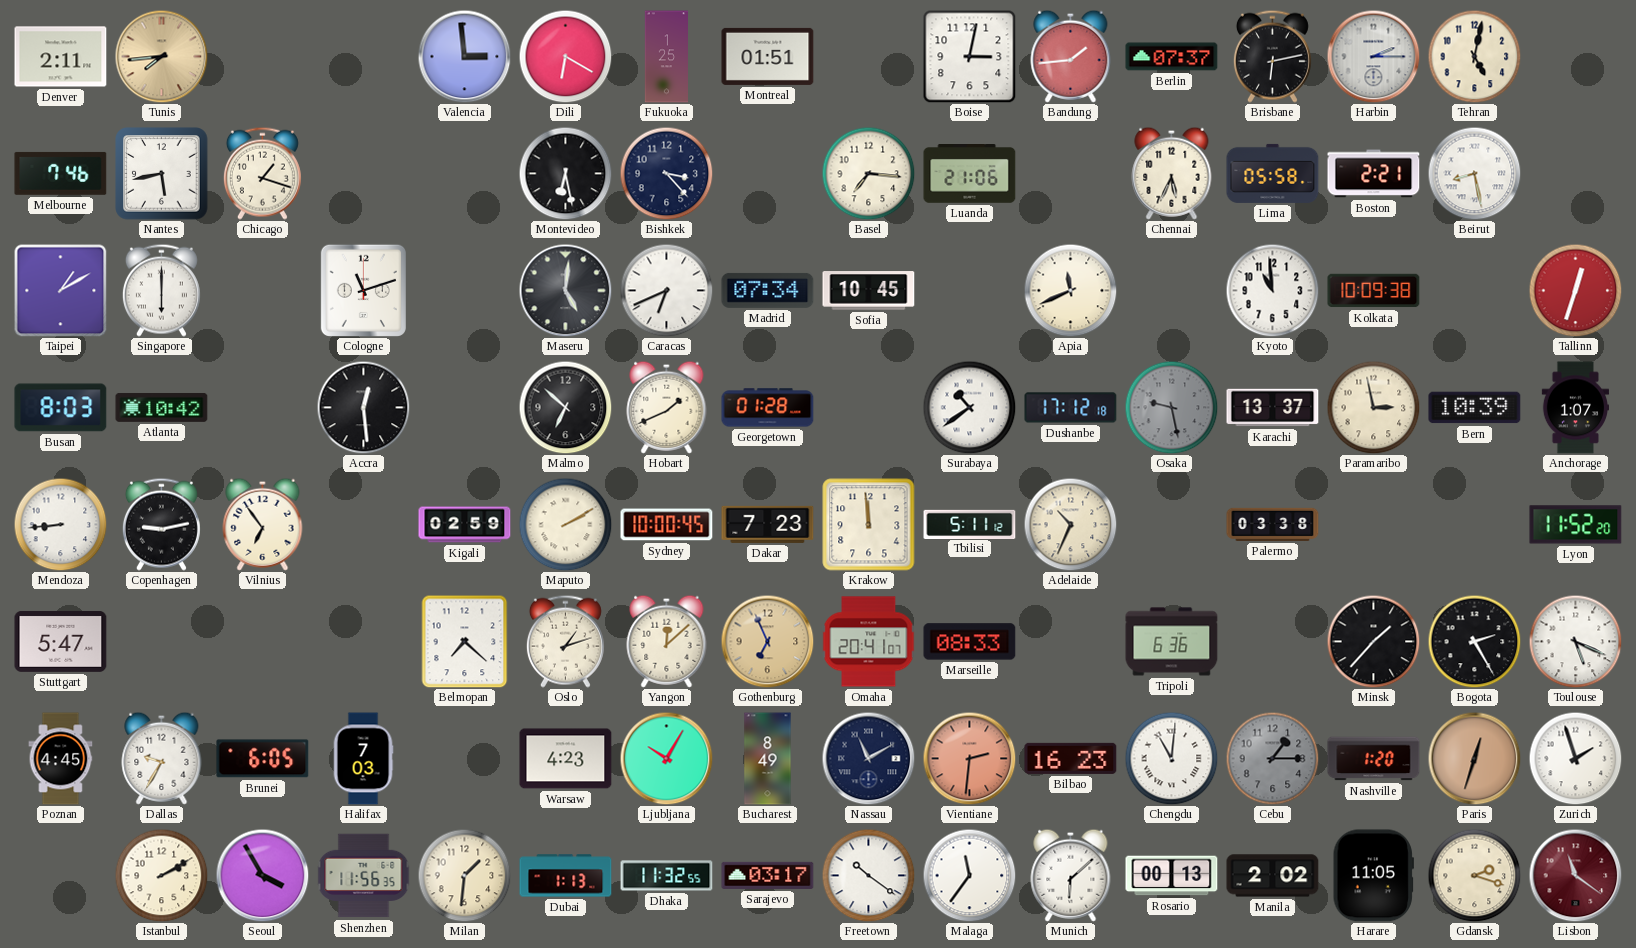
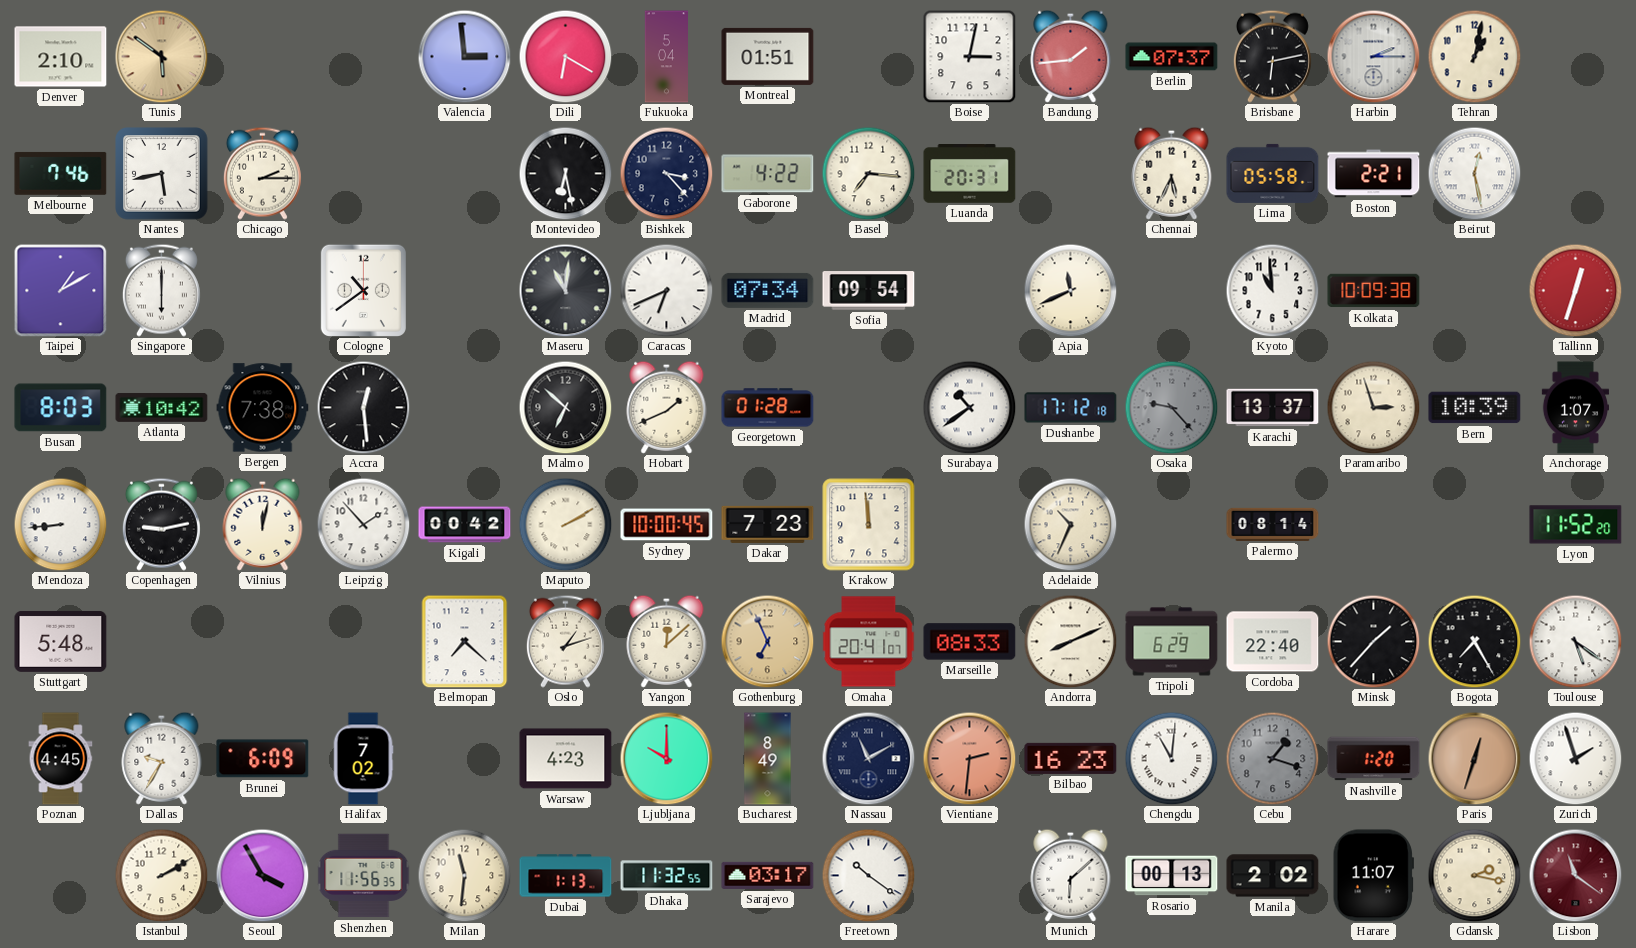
Denver: 2:11 -> 2:10
Tunis: 7:44 -> 5:51
Fukuoka: 1:25 -> 5:04
Tehran: 5:02 -> 1:02
Chicago: 1:18 -> 2:15
Gaborone: none -> 4:22
Luanda: 21:06 -> 20:31
Beirut: 8:28 -> 12:28
Cologne: 11:12 -> 10:39
Maseru: 5:01 -> 11:01
Sofia: 10:45 -> 09:54
Bergen: none -> 7:38
Osaka: 9:28 -> 9:23
Paramaribo: 2:58 -> 2:57
Vilnius: 6:54 -> 12:02
Leipzig: none -> 1:53
Kigali: 02:59 -> 00:42
Tbilisi: 5:11 -> none
Palermo: 03:38 -> 08:14
Stuttgart: 5:47 -> 5:48
Andorra: none -> 8:11
Tripoli: 6:36 -> 6:29
Cordoba: none -> 22:40
Bogota: 2:25 -> 7:25
Toulouse: 5:19 -> 5:21
Brunei: 6:05 -> 6:09
Halifax: 7:03 -> 7:02
Ljubljana: 10:05 -> 10:00
Cebu: 1:15 -> 1:18
Milan: 1:31 -> 11:31
Malaga: 11:36 -> none
Harare: 11:05 -> 11:07
Gdansk: 2:18 -> 2:17
